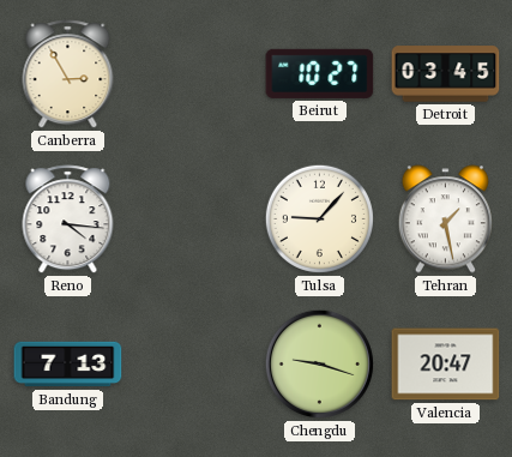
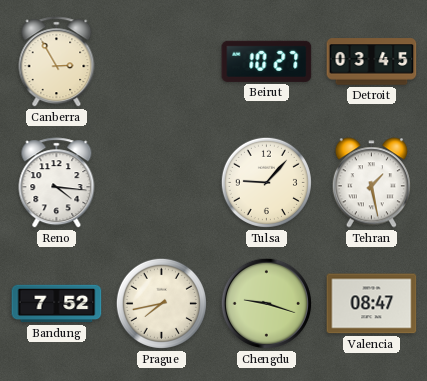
Bandung: 7:13 -> 7:52
Prague: none -> 7:43
Valencia: 20:47 -> 08:47
